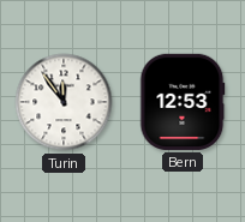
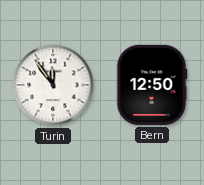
Bern: 12:53 -> 12:50
